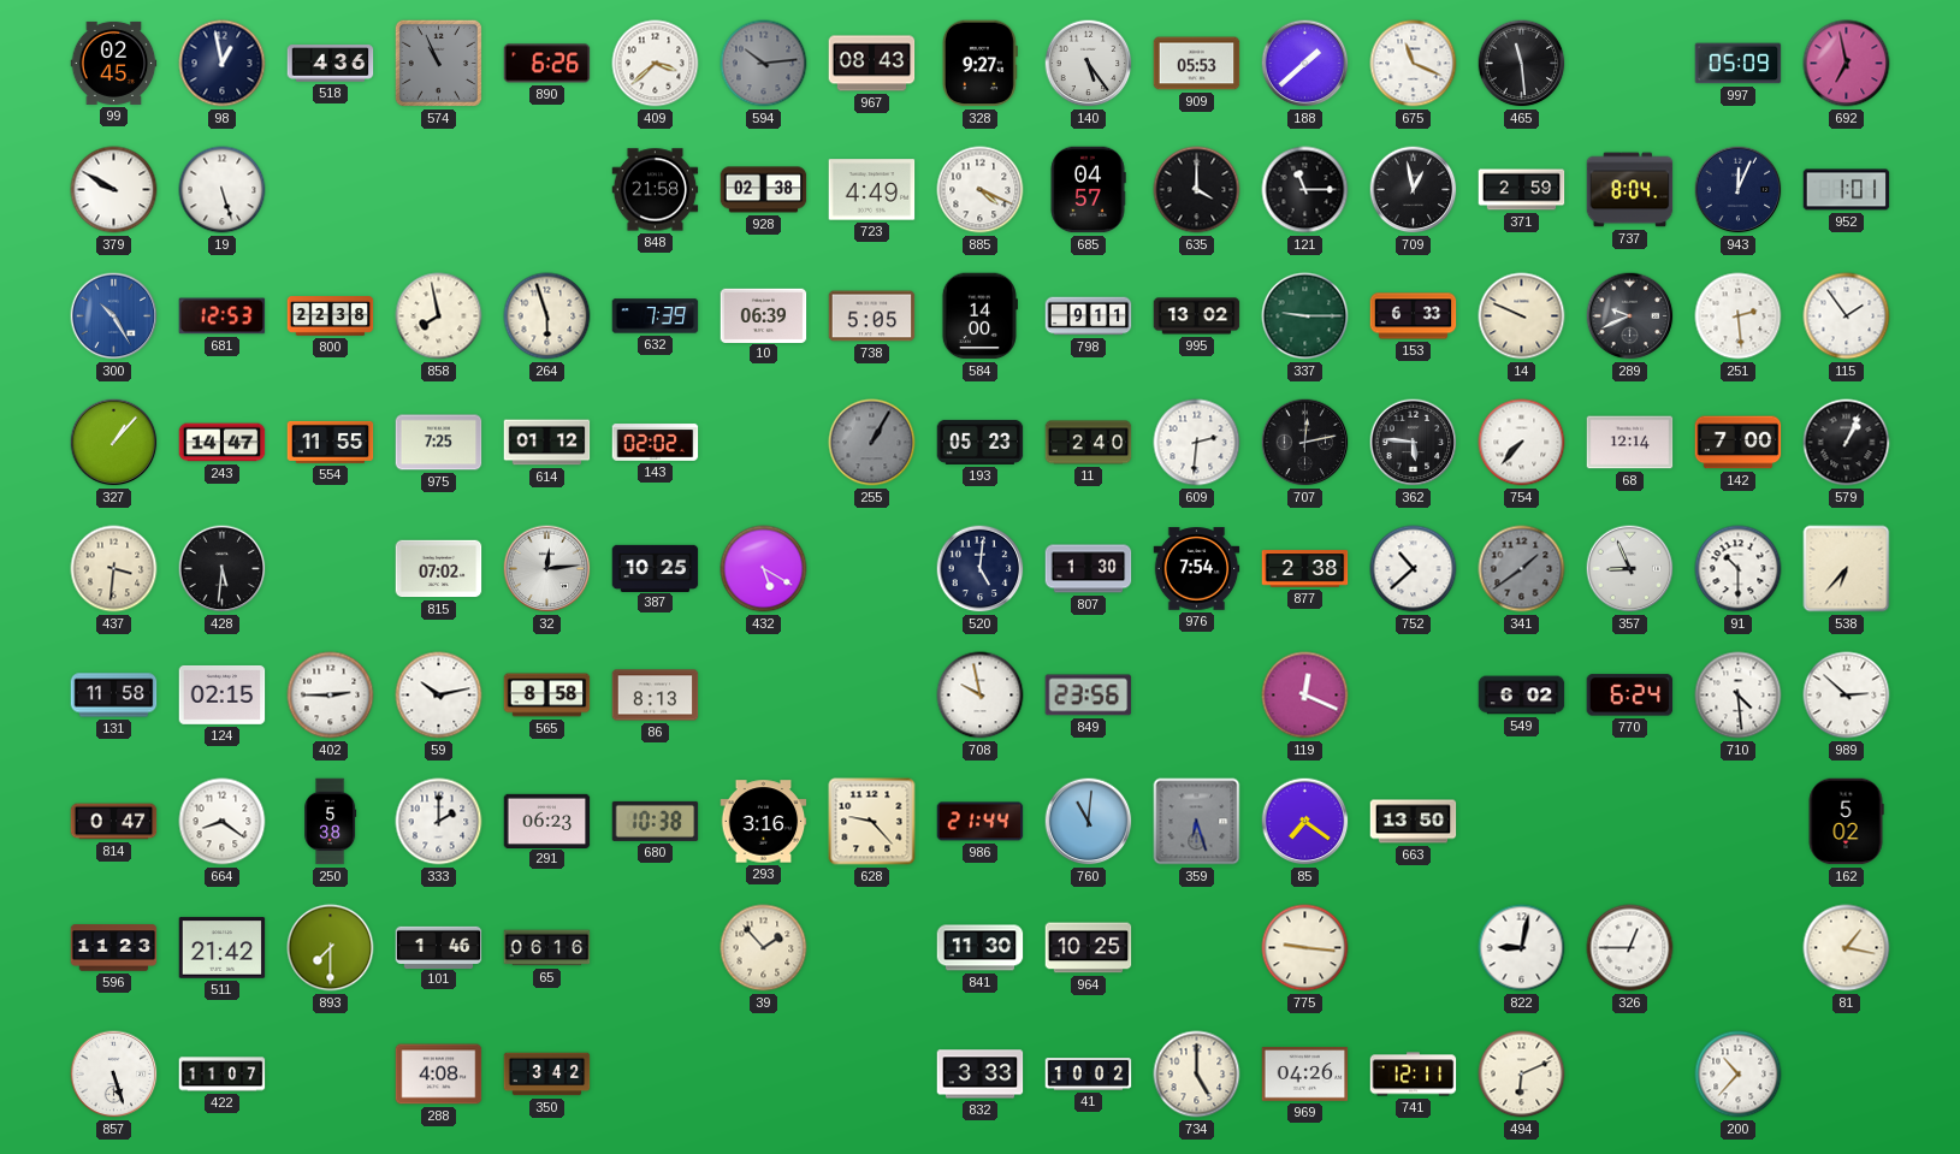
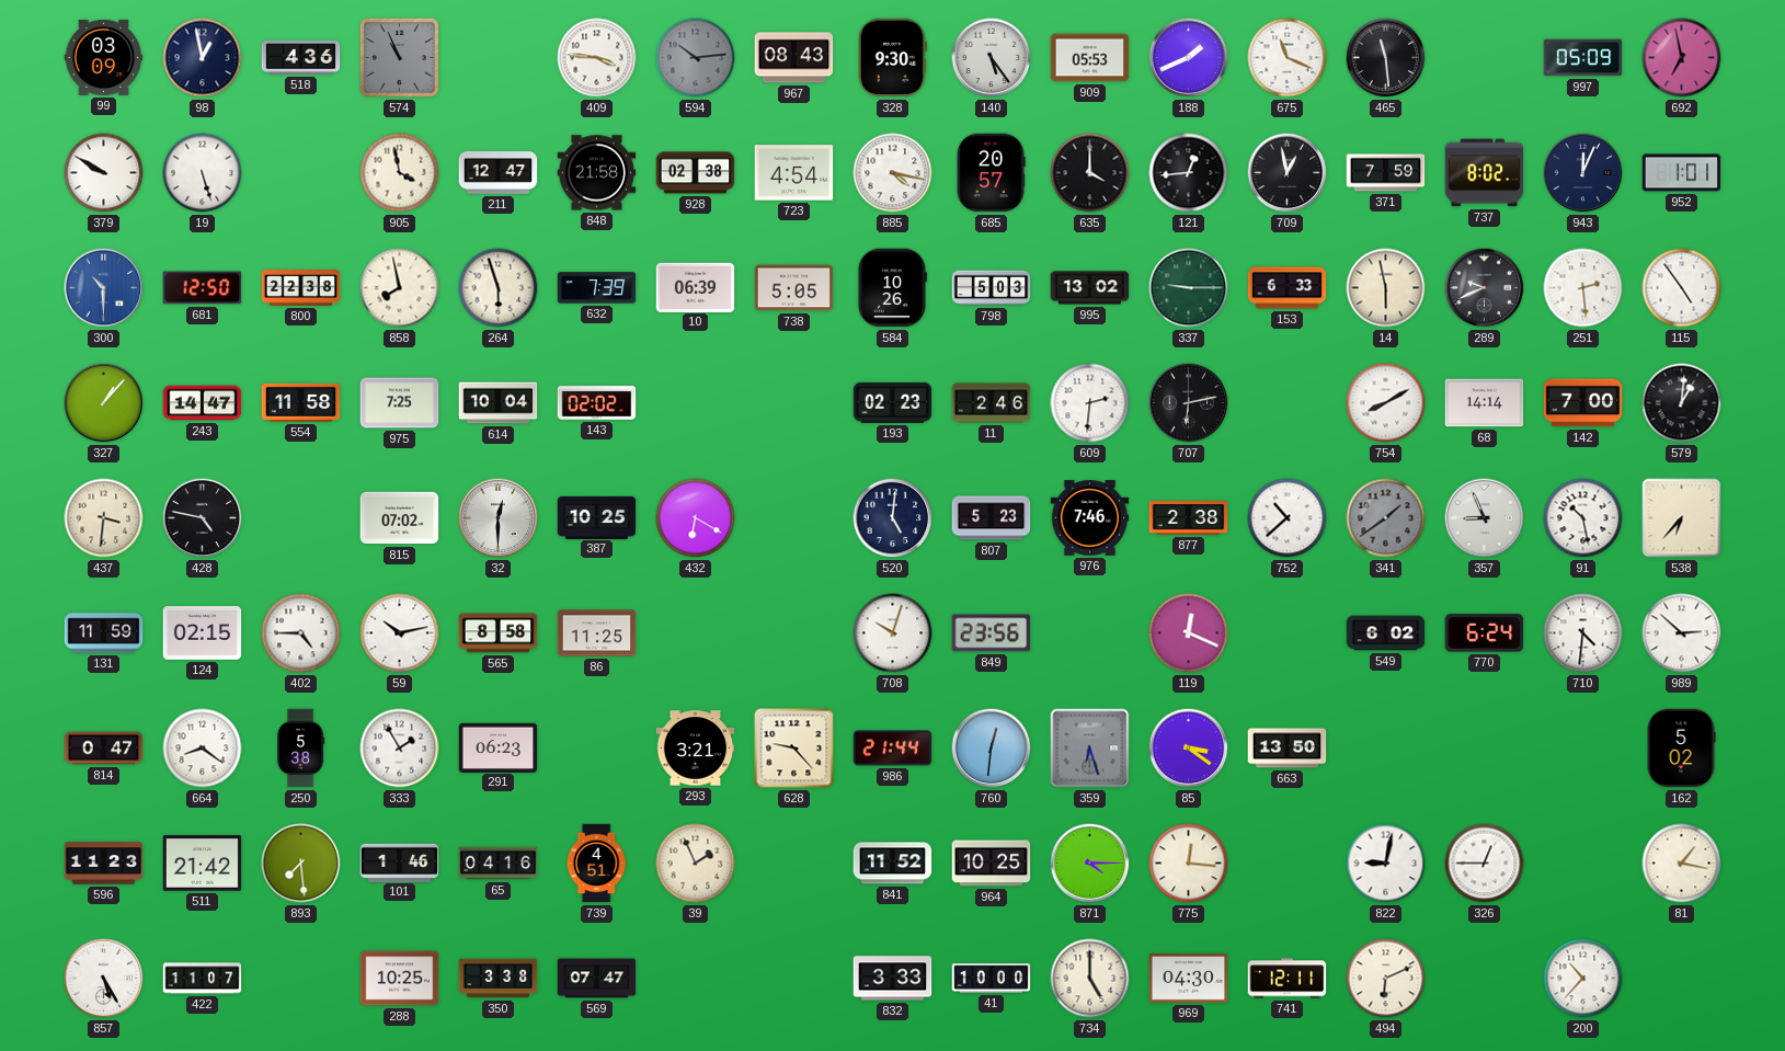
99: 02:45 -> 03:09
890: 6:26 -> none
409: 3:38 -> 3:46
328: 9:27 -> 9:30
188: 1:38 -> 1:41
905: none -> 3:58
211: none -> 12:47
723: 4:49 -> 4:54
885: 4:19 -> 4:17
685: 04:57 -> 20:57
121: 11:15 -> 12:44
371: 2:59 -> 7:59
737: 8:04 -> 8:02
300: 10:25 -> 10:30
681: 12:53 -> 12:50
584: 14:00 -> 10:26
798: 9:11 -> 5:03
14: 9:49 -> 5:58
115: 1:54 -> 4:54
554: 11:55 -> 11:58
614: 01:12 -> 10:04
255: 1:05 -> none
193: 05:23 -> 02:23
11: 2:40 -> 2:46
707: 12:13 -> 6:13
362: 5:46 -> none
754: 7:37 -> 8:10
68: 12:14 -> 14:14
579: 1:04 -> 1:01
428: 5:31 -> 4:47
32: 12:14 -> 12:30
432: 5:20 -> 6:20
807: 1:30 -> 5:23
976: 7:54 -> 7:46
91: 10:30 -> 10:28
131: 11:58 -> 11:59
402: 2:45 -> 4:45
86: 8:13 -> 11:25
708: 9:58 -> 10:03
710: 4:29 -> 4:31
333: 2:00 -> 1:55
680: 10:38 -> none
293: 3:16 -> 3:21
760: 11:01 -> 12:31
85: 7:21 -> 3:21
893: 7:30 -> 7:29
65: 06:16 -> 04:16
739: none -> 4:51
39: 1:53 -> 1:56
841: 11:30 -> 11:52
871: none -> 4:15
775: 9:16 -> 12:16
857: 5:27 -> 5:25
288: 4:08 -> 10:25
350: 3:42 -> 3:38
569: none -> 07:47
41: 10:02 -> 10:00
969: 04:26 -> 04:30
